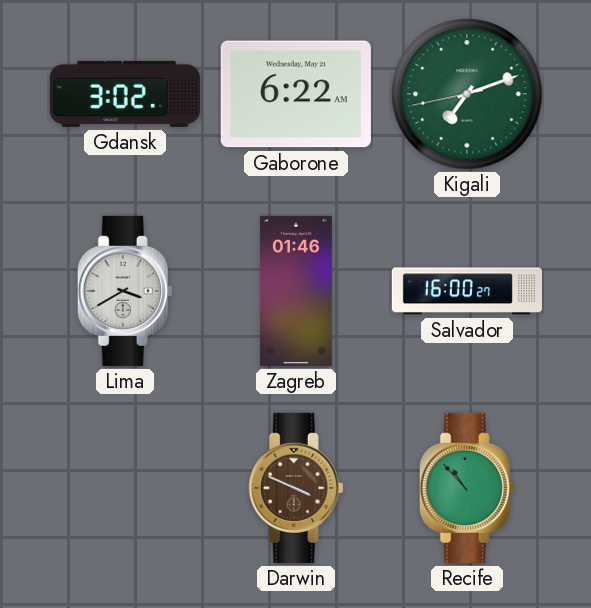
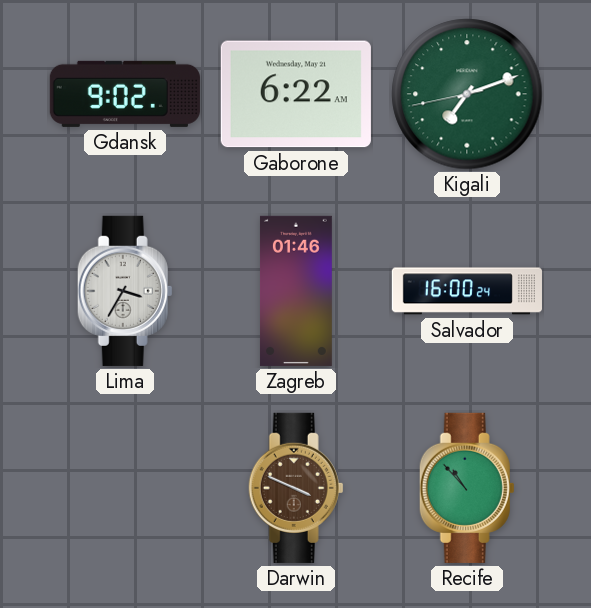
Gdansk: 3:02 -> 9:02
Lima: 3:40 -> 3:35
Salvador: 16:00:27 -> 16:00:24
